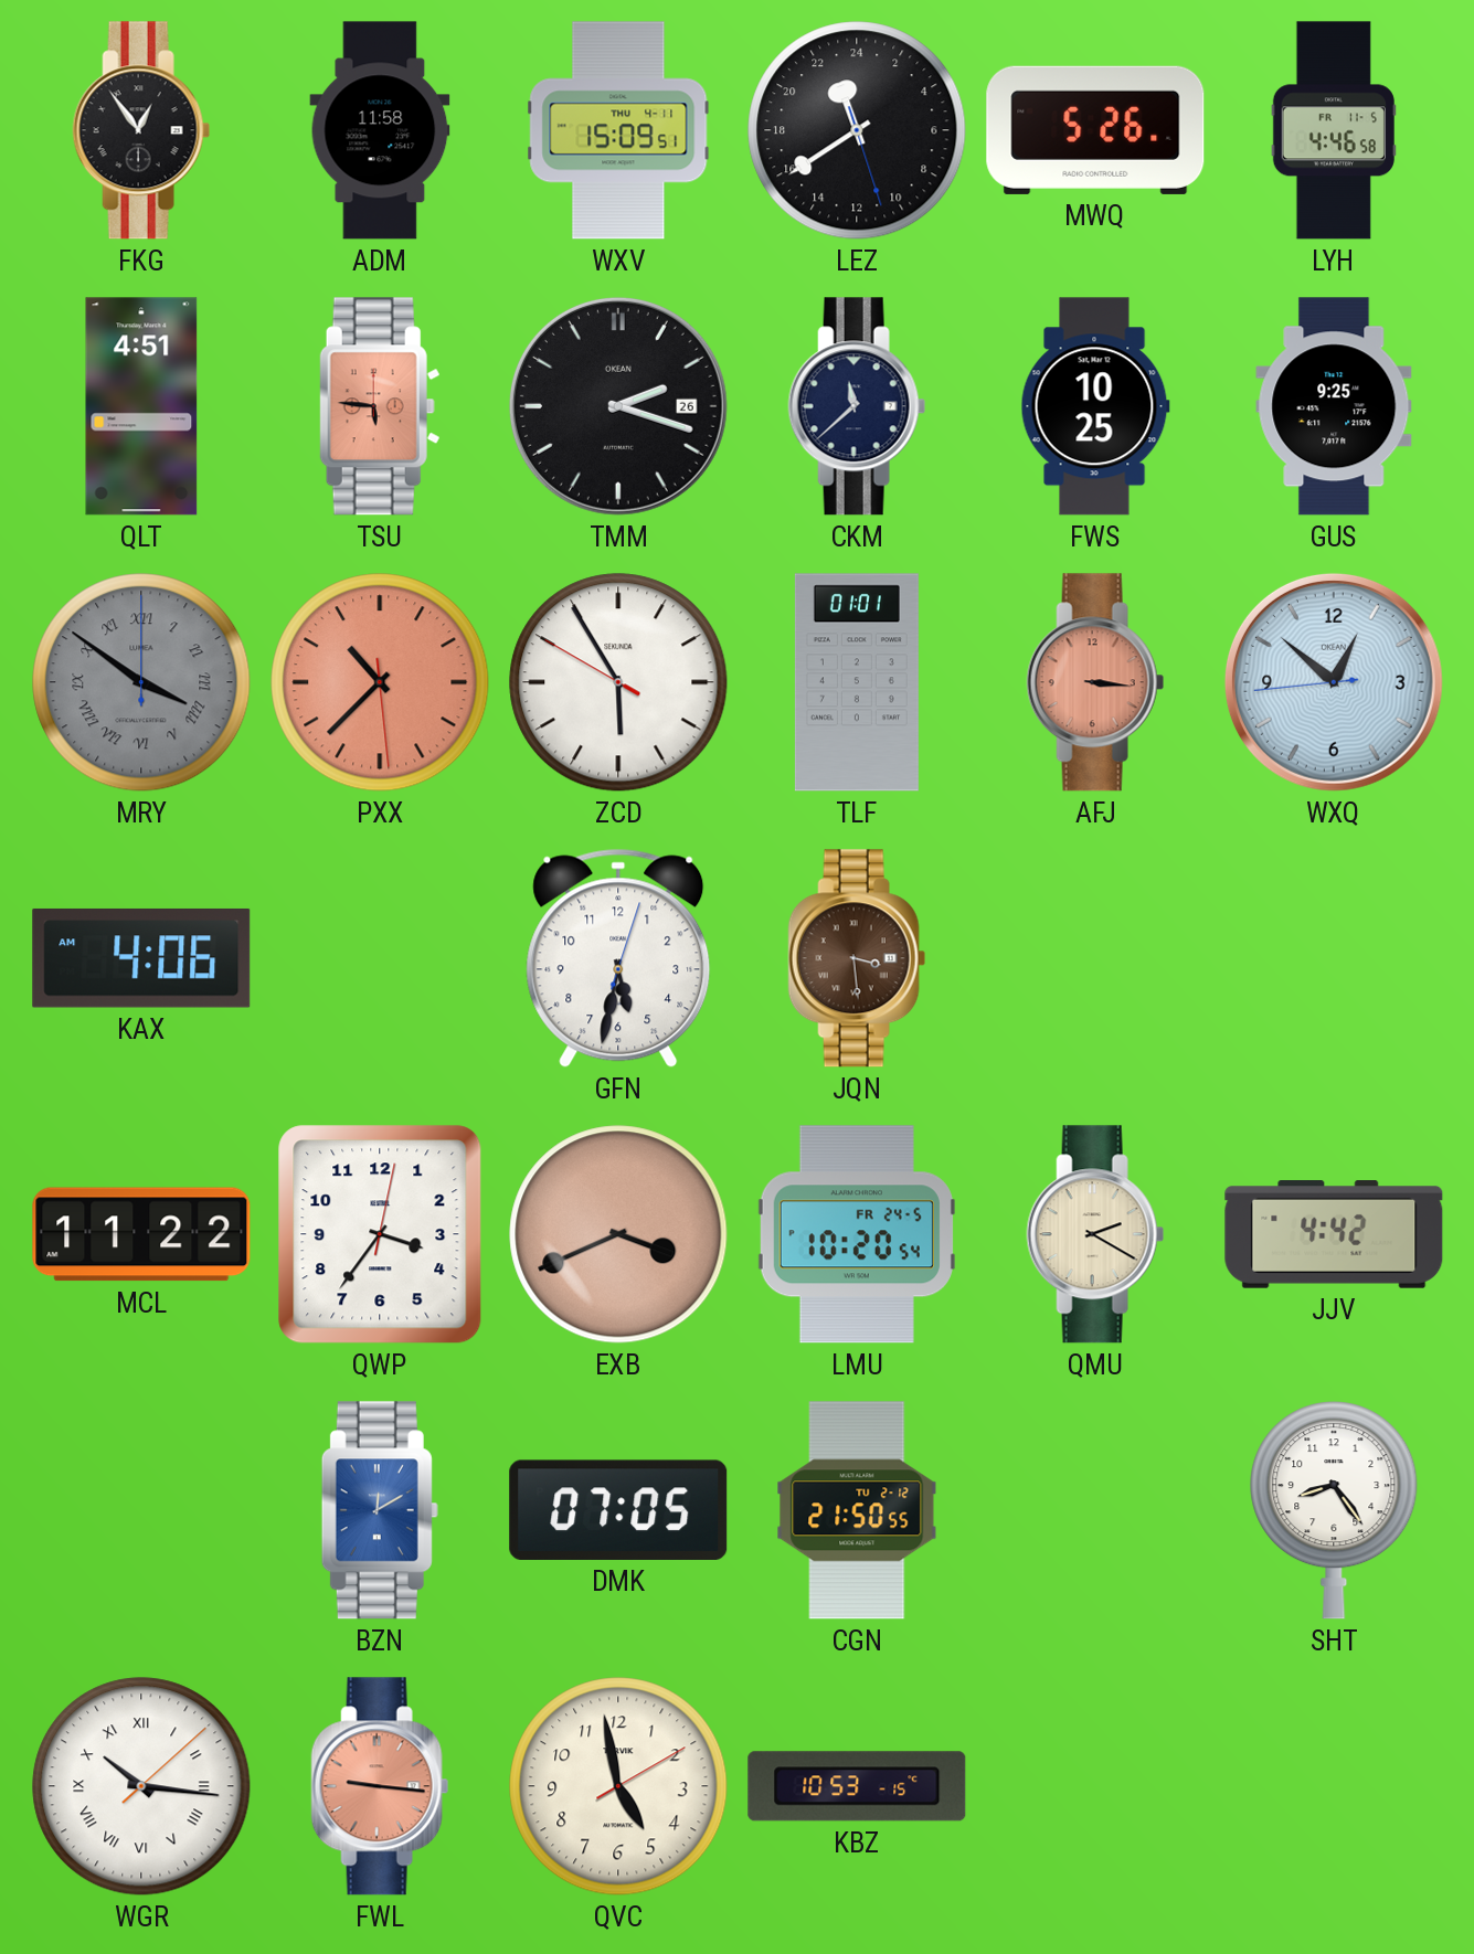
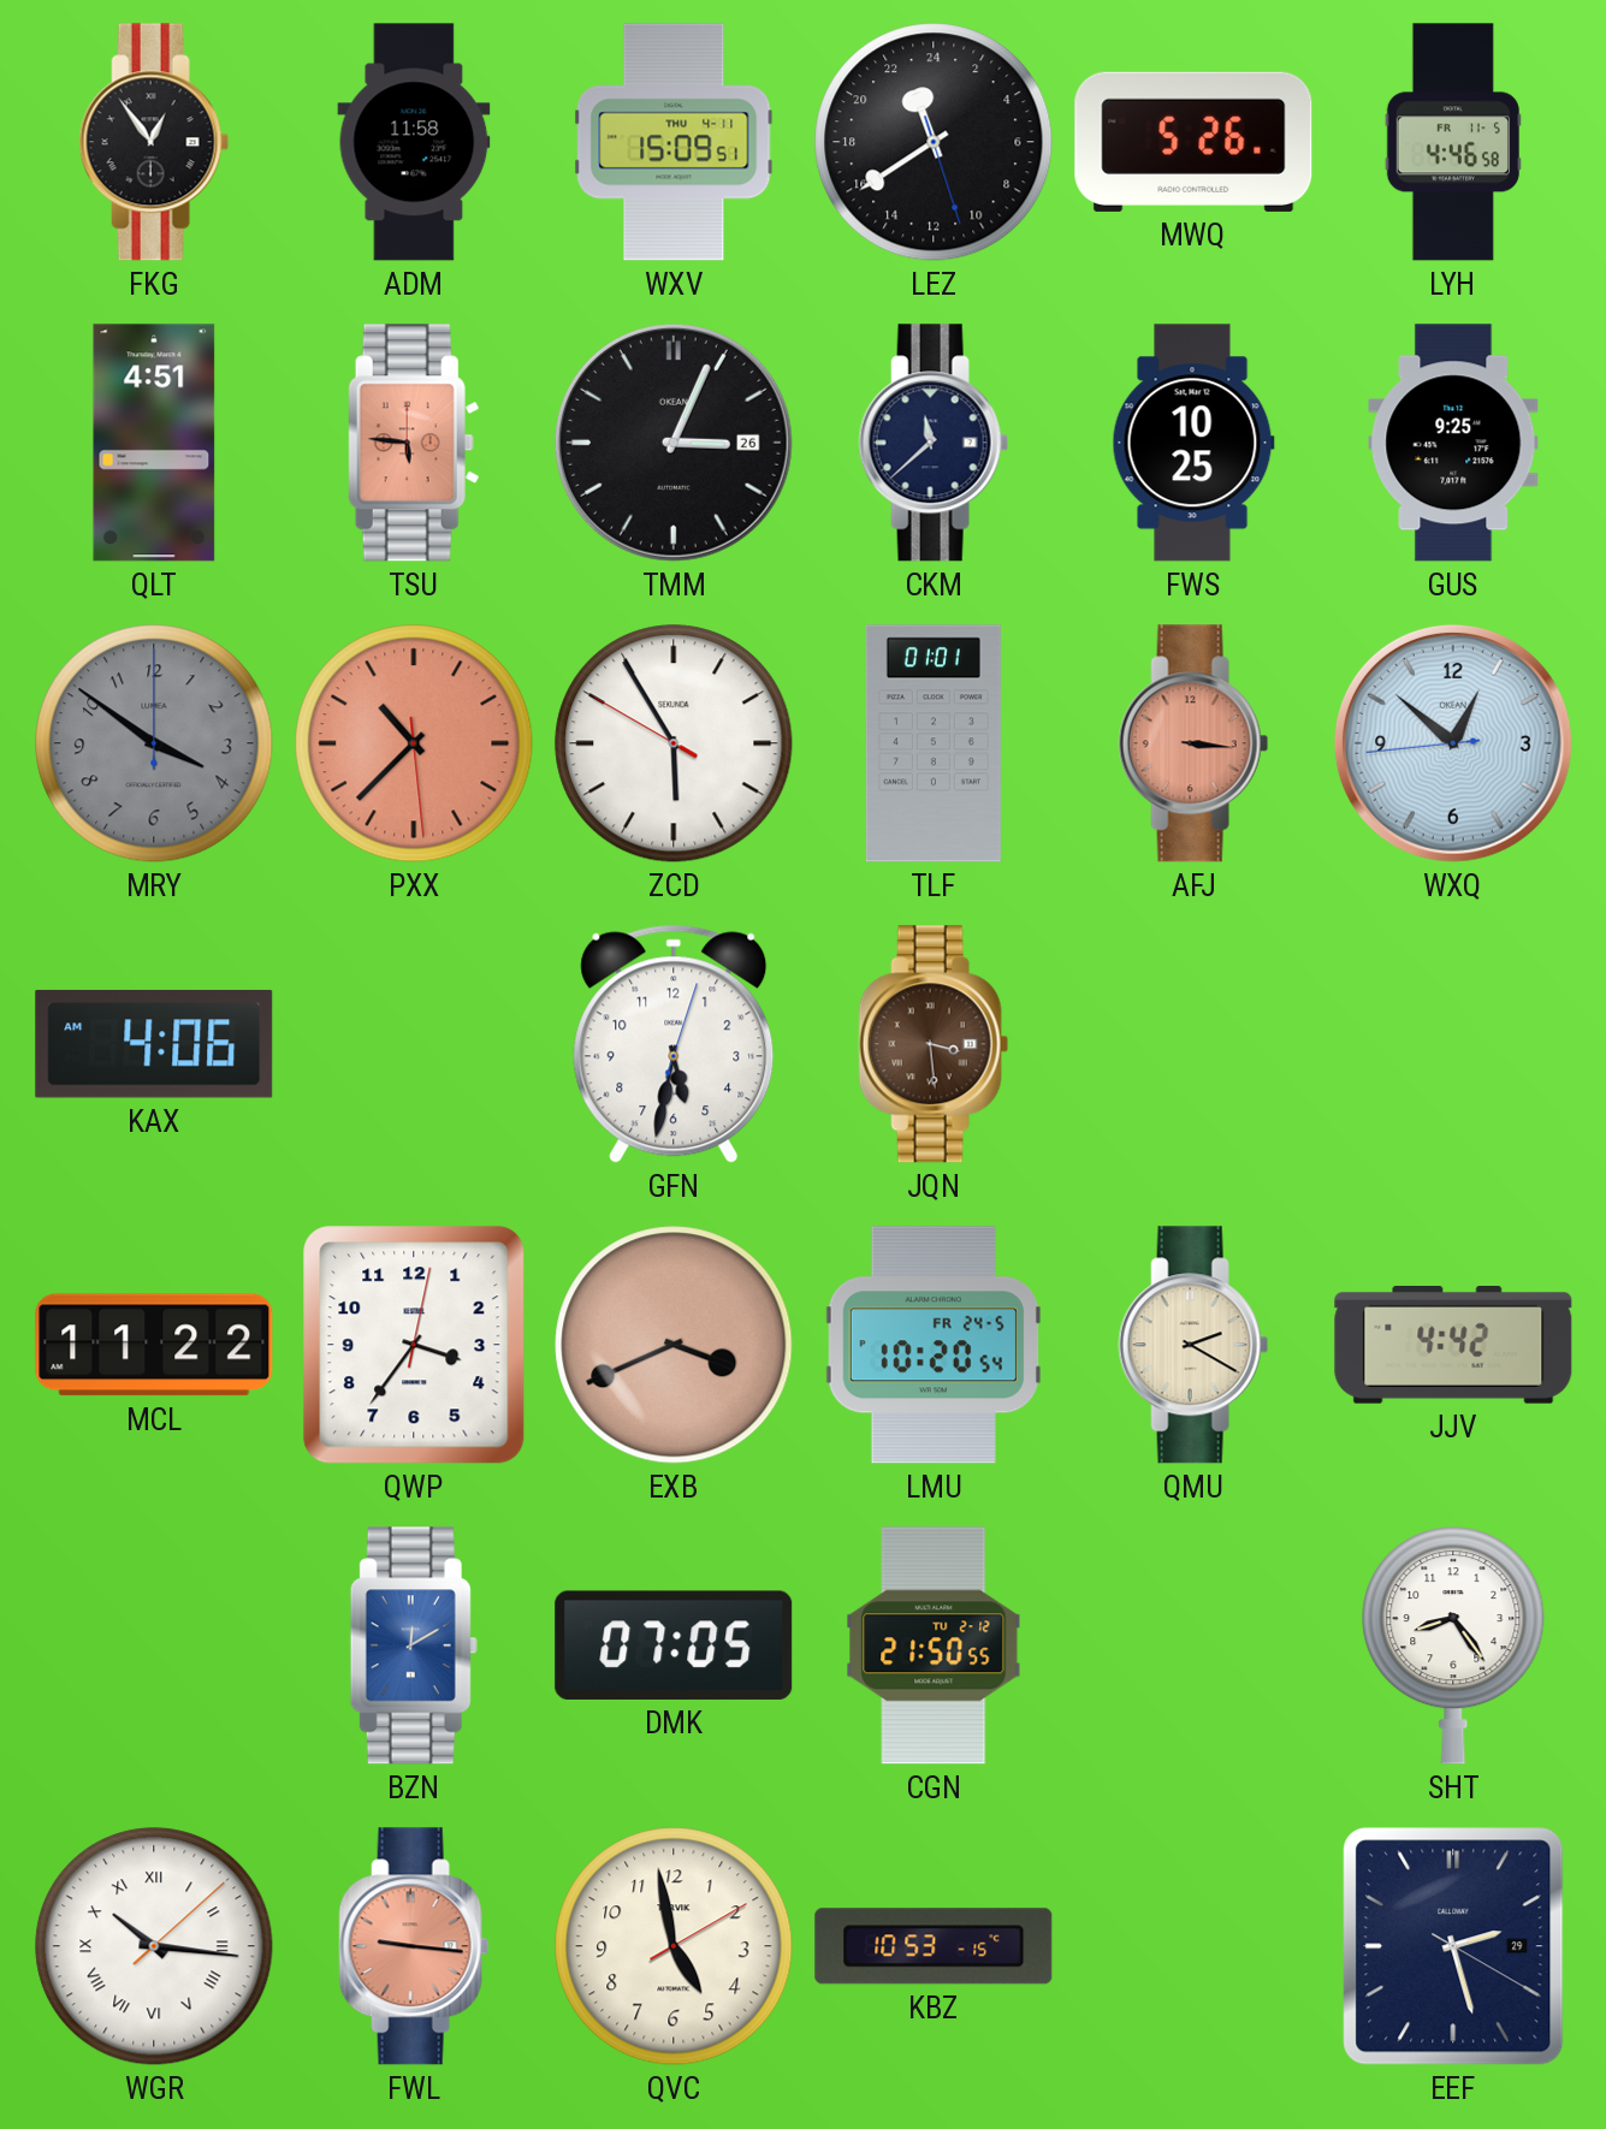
TMM: 2:18 -> 3:04
MRY numerals: Roman -> Arabic
EEF: none -> 2:27
